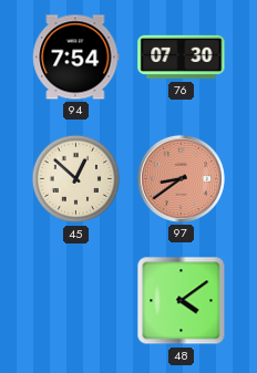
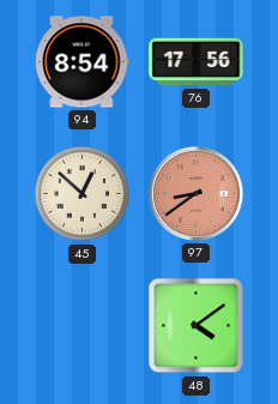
94: 7:54 -> 8:54
76: 07:30 -> 17:56
